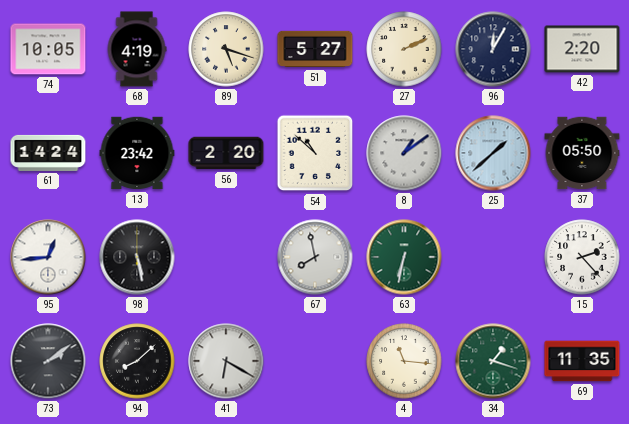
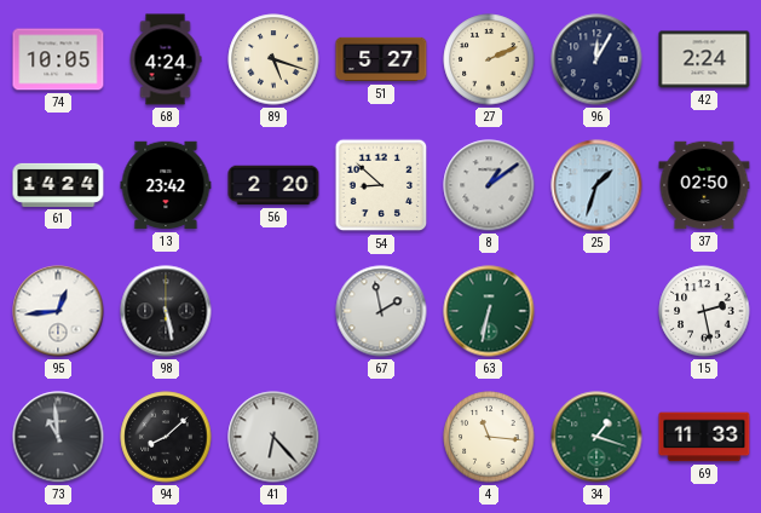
68: 4:19 -> 4:24
42: 2:20 -> 2:24
54: 10:52 -> 8:52
25: 1:38 -> 1:33
37: 05:50 -> 02:50
67: 7:58 -> 1:58
15: 2:23 -> 2:28
73: 2:09 -> 10:59
41: 6:20 -> 6:23
69: 11:35 -> 11:33
